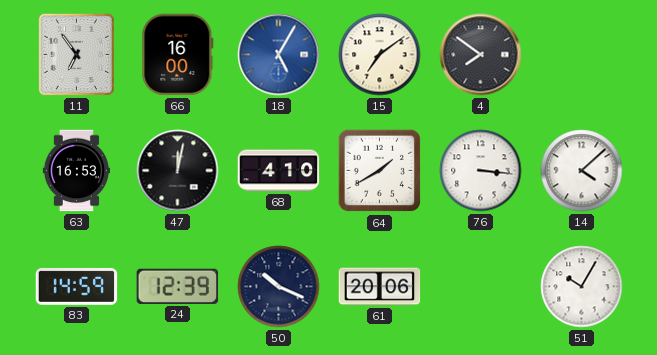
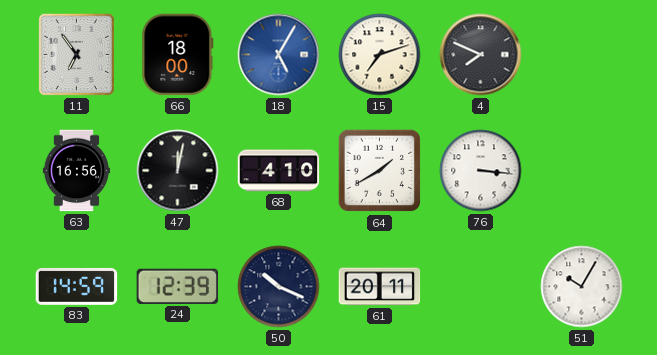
66: 16:00 -> 18:00
15: 7:09 -> 7:12
4: 7:51 -> 7:49
63: 16:53 -> 16:56
14: 4:08 -> none
61: 20:06 -> 20:11
